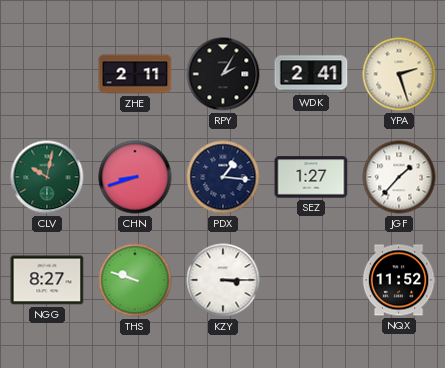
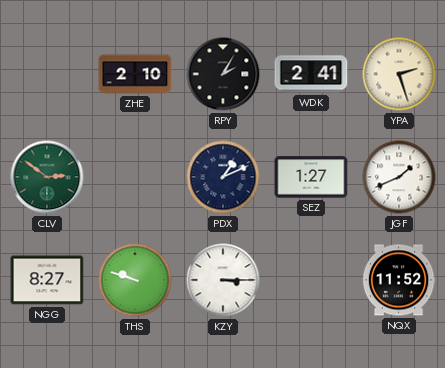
ZHE: 2:11 -> 2:10
CLV: 10:02 -> 2:51
CHN: 8:42 -> none
PDX: 1:16 -> 1:11
JGF: 1:37 -> 1:41
